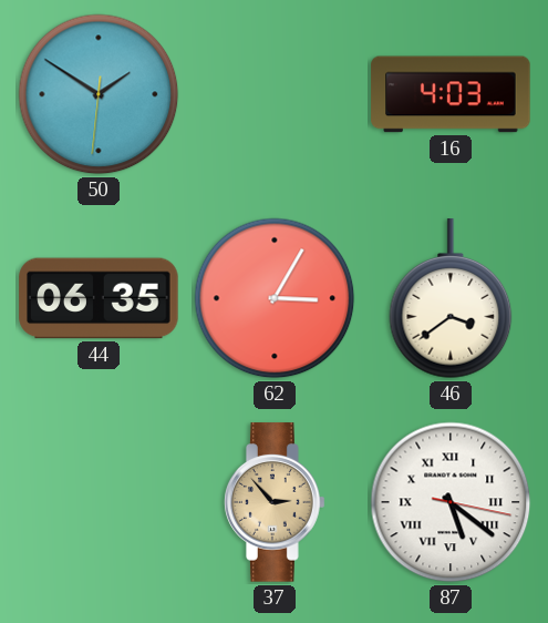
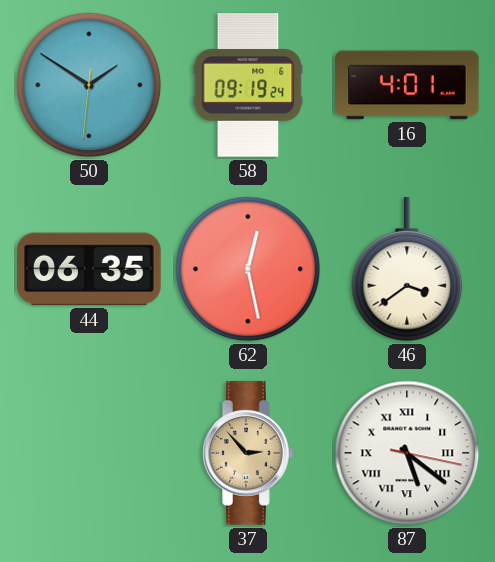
58: none -> 09:19
16: 4:03 -> 4:01
62: 3:05 -> 12:28
